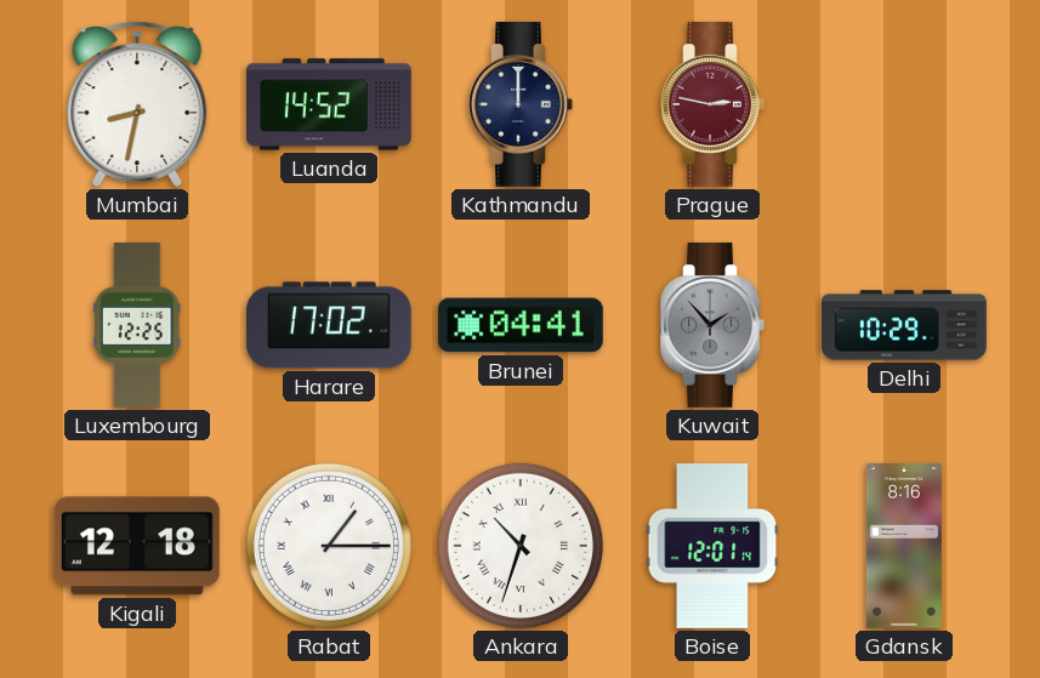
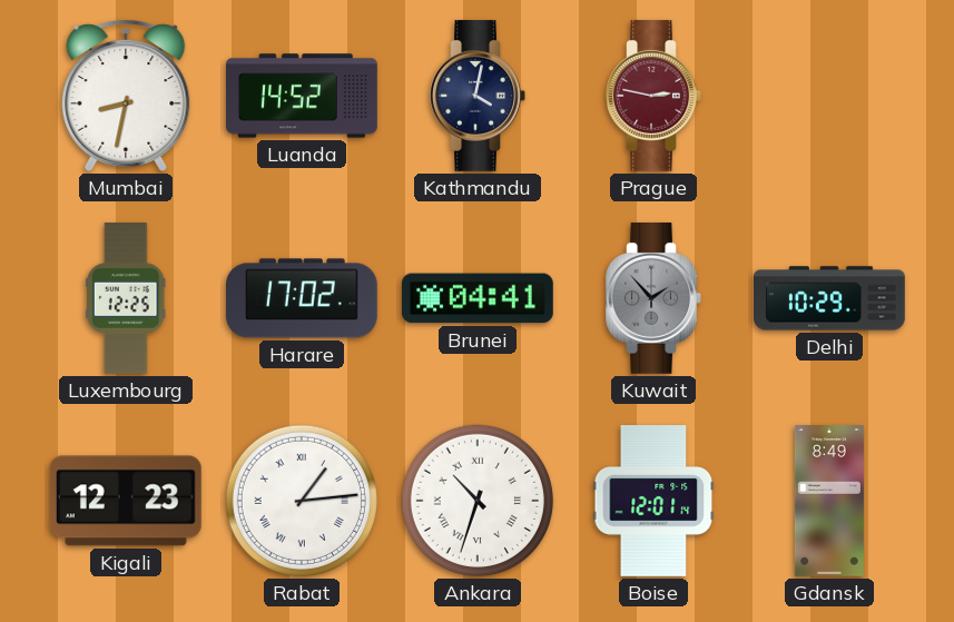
Kathmandu: 12:00 -> 4:02
Kigali: 12:18 -> 12:23
Rabat: 1:15 -> 1:14
Gdansk: 8:16 -> 8:49
